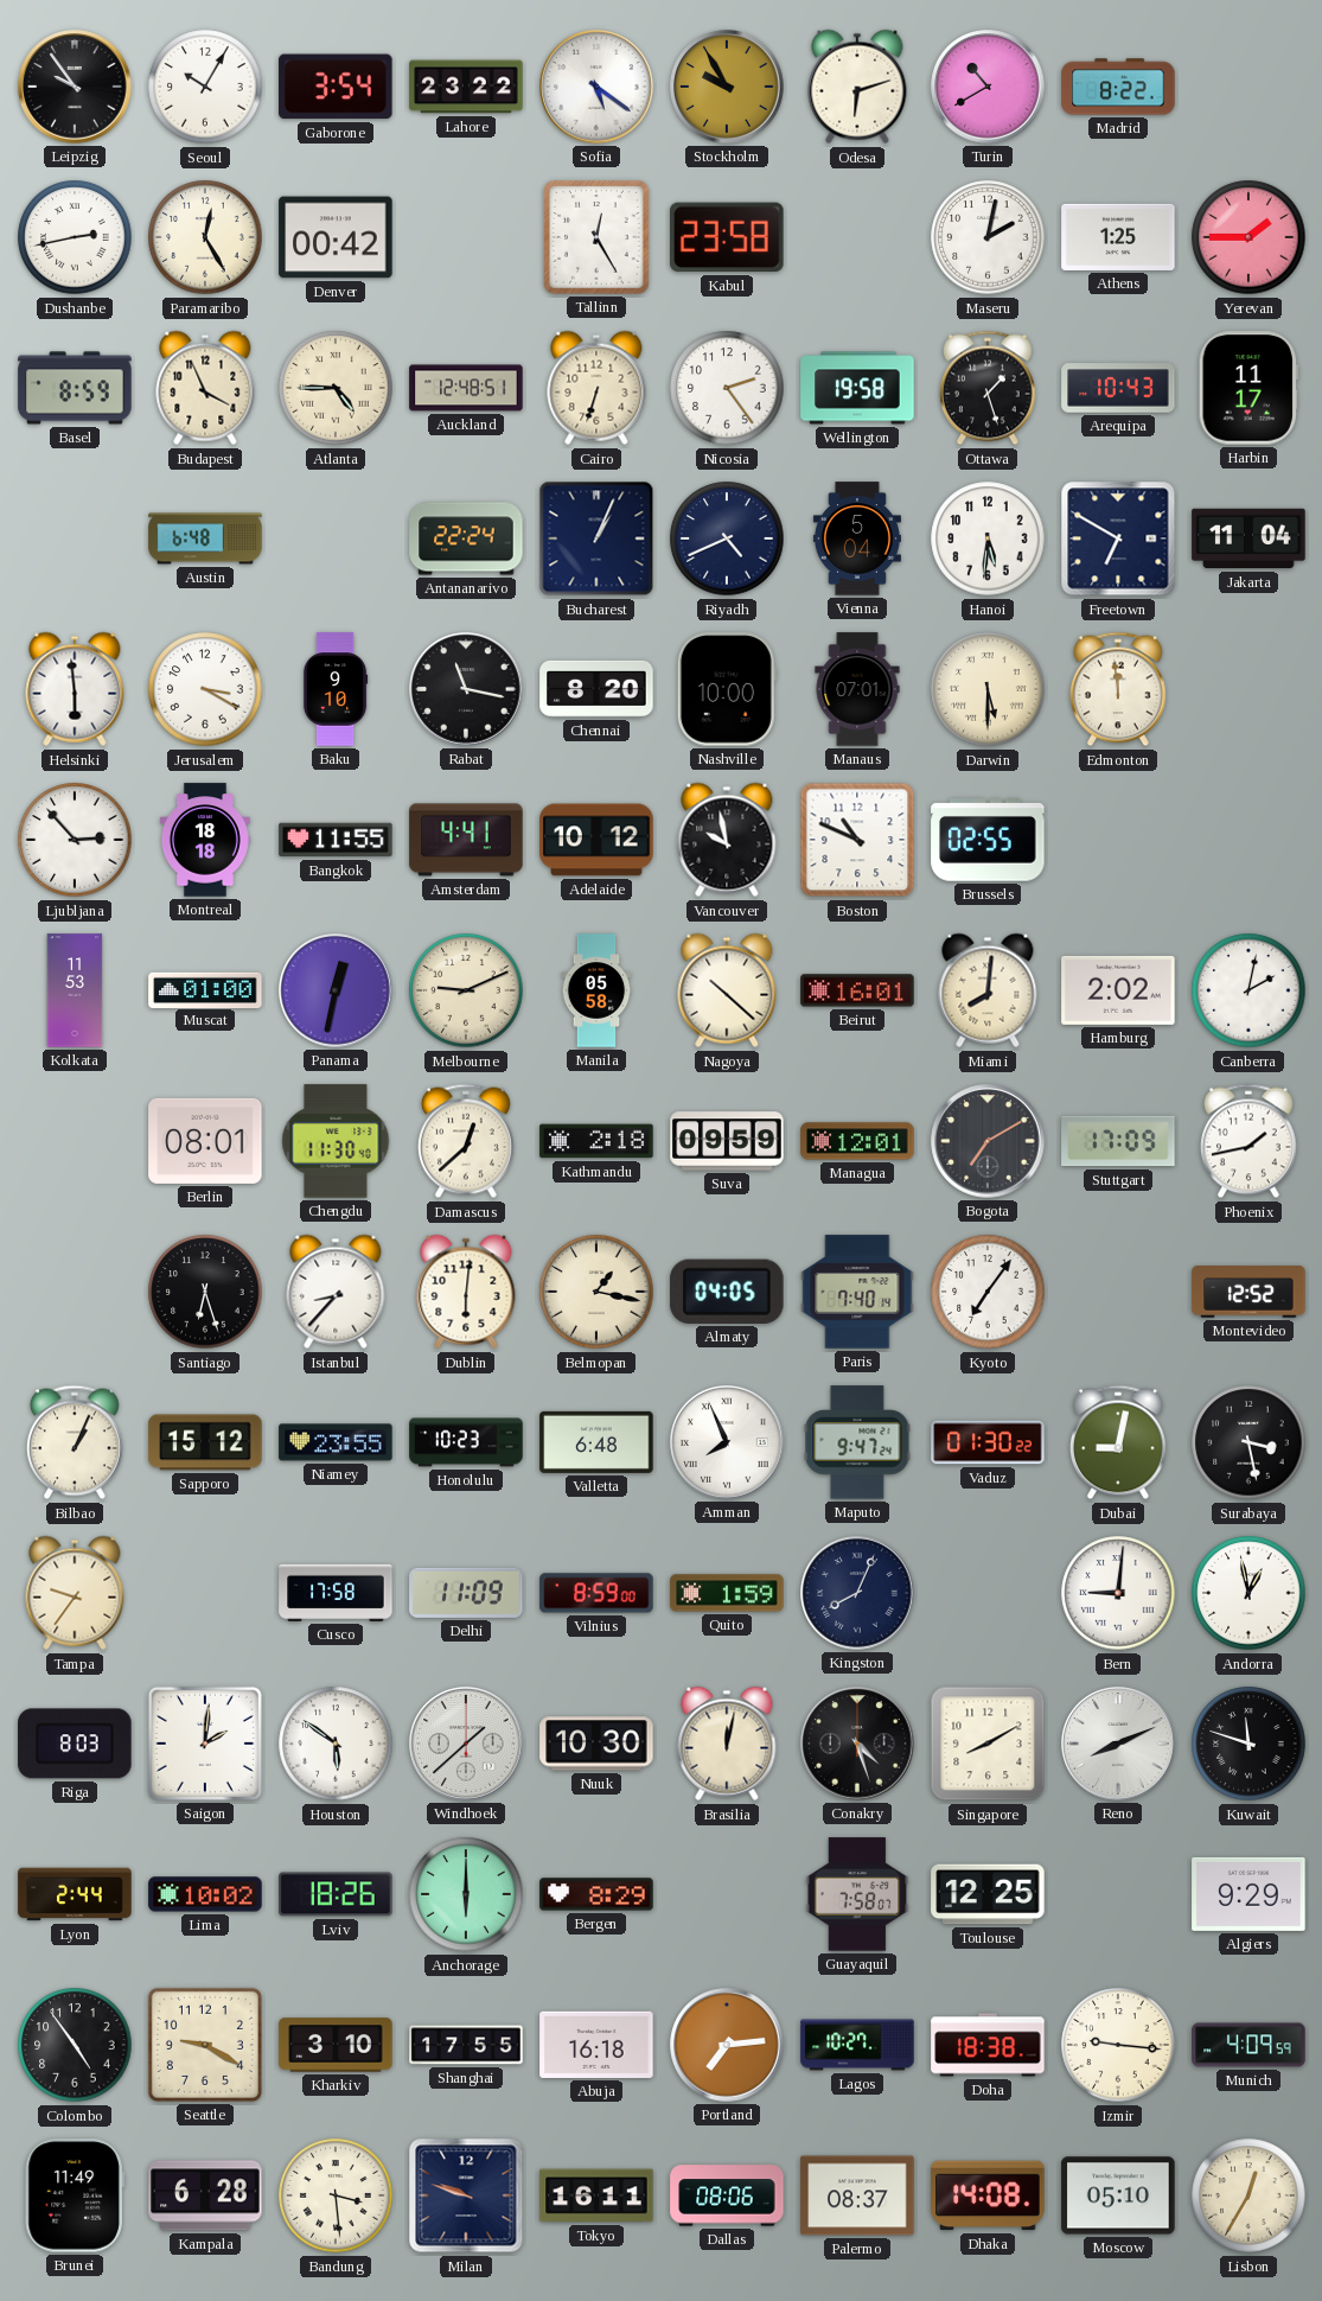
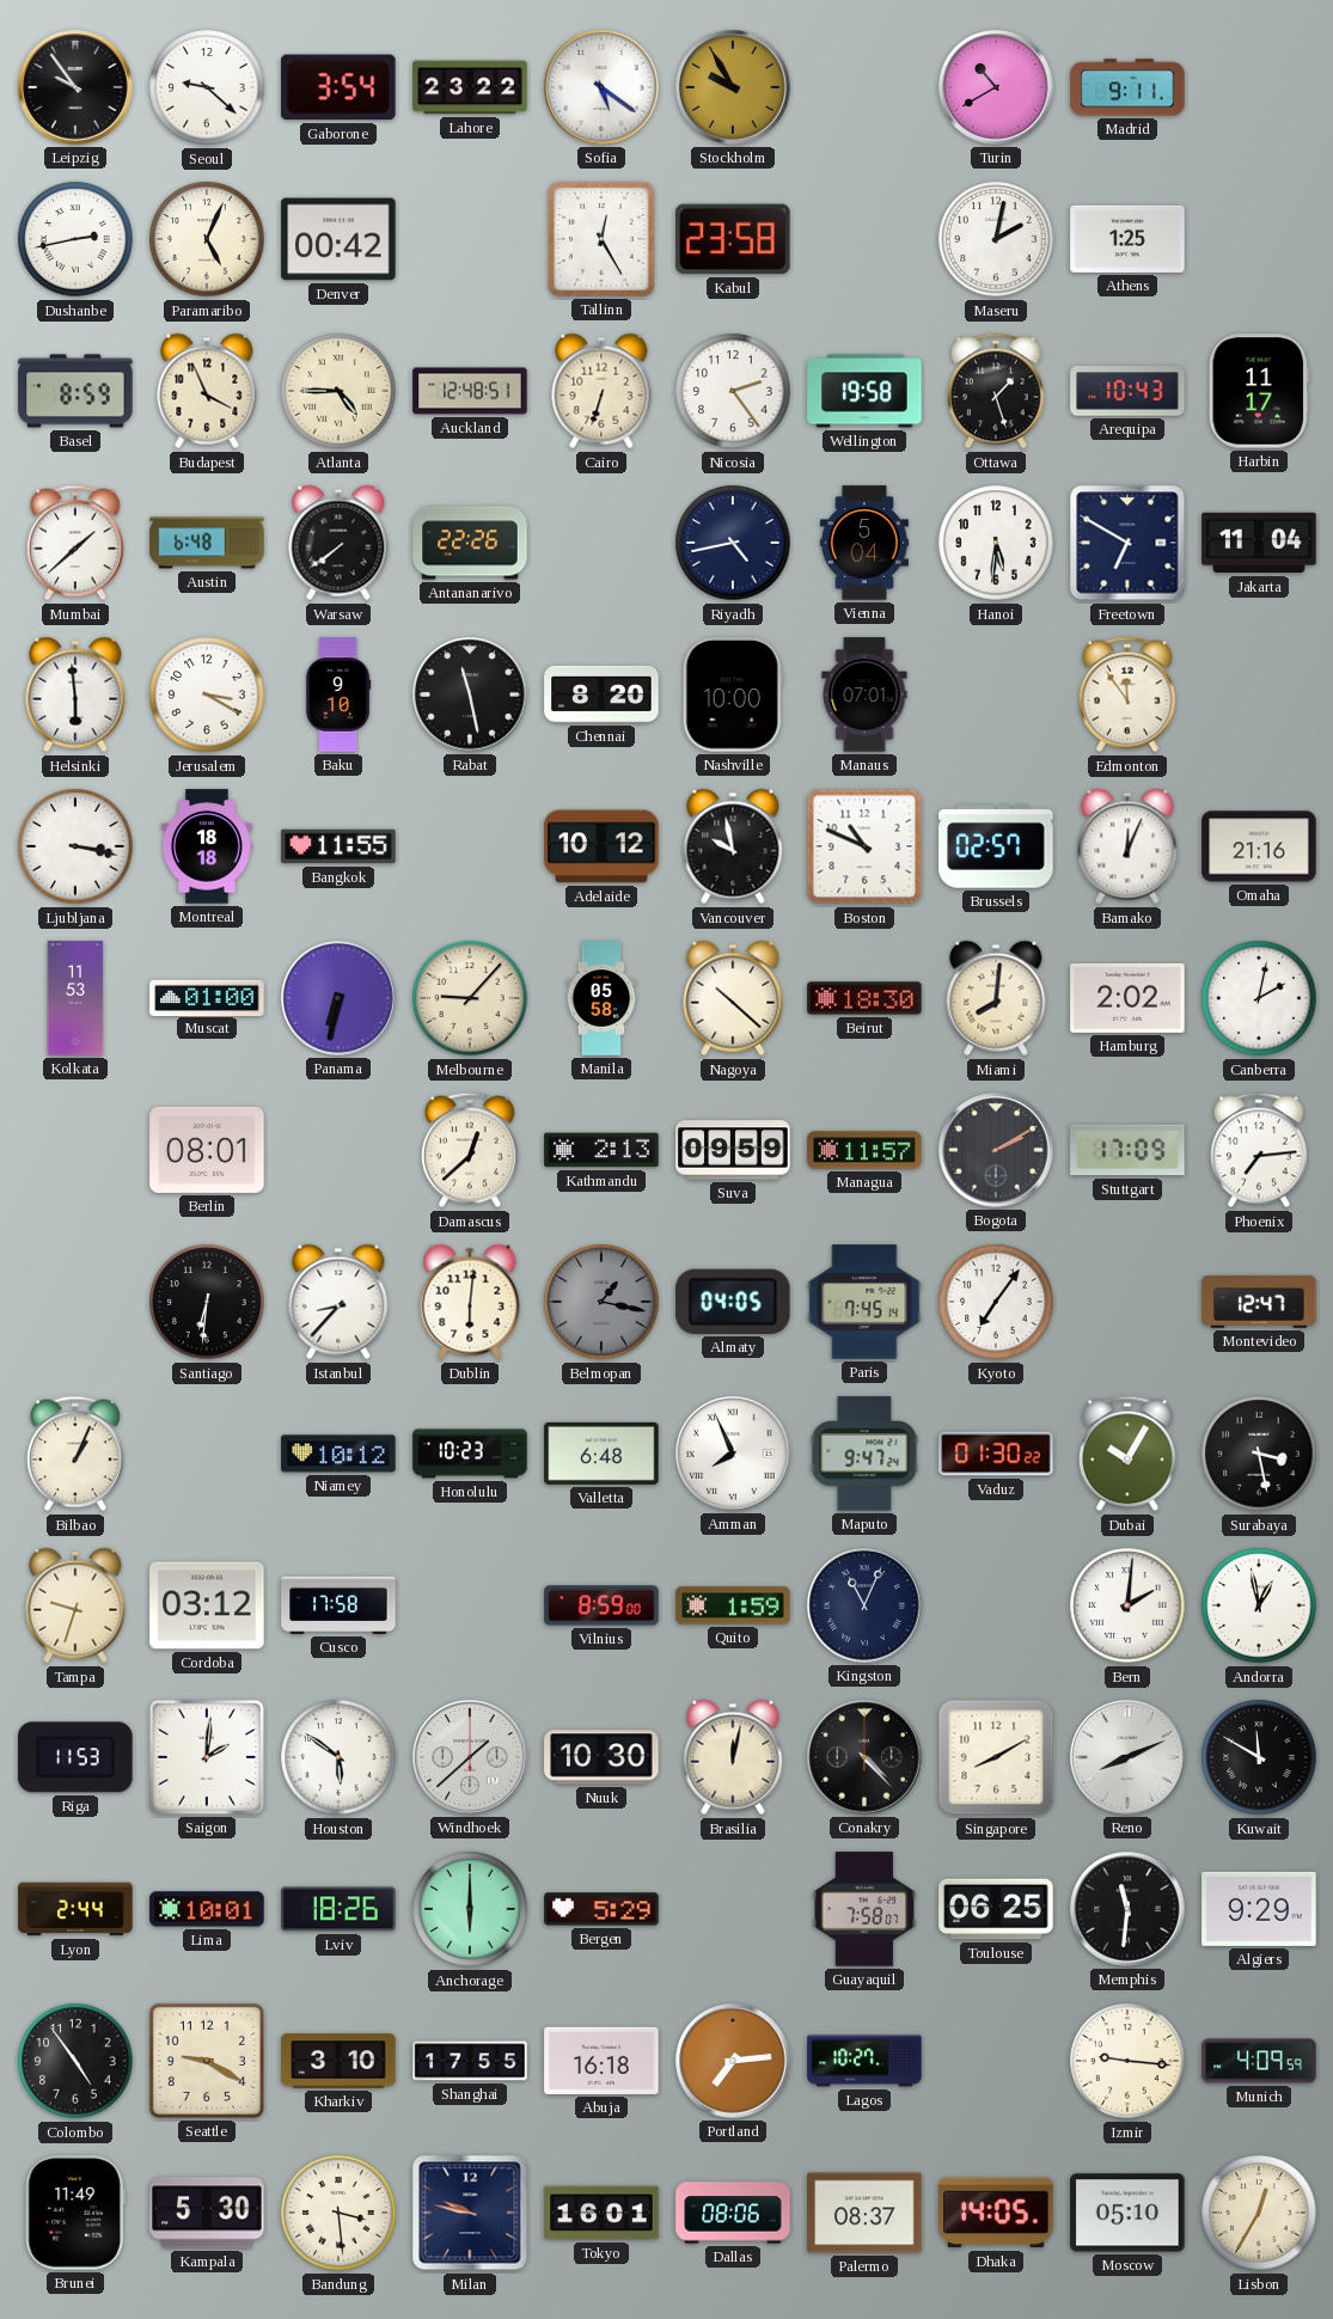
Seoul: 10:05 -> 9:22
Odesa: 6:12 -> none
Madrid: 8:22 -> 9:11
Paramaribo: 12:25 -> 5:04
Yerevan: 1:45 -> none
Mumbai: none -> 1:38
Warsaw: none -> 7:39
Antananarivo: 22:24 -> 22:26
Bucharest: 1:04 -> none
Riyadh: 4:41 -> 4:43
Rabat: 11:17 -> 11:28
Darwin: 5:30 -> none
Edmonton: 11:59 -> 11:54
Ljubljana: 2:53 -> 3:17
Amsterdam: 4:41 -> none
Brussels: 02:55 -> 02:57
Bamako: none -> 12:04
Omaha: none -> 21:16
Panama: 12:32 -> 6:32
Melbourne: 9:11 -> 9:07
Beirut: 16:01 -> 18:30
Chengdu: 11:30 -> none
Kathmandu: 2:18 -> 2:13
Managua: 12:01 -> 11:57
Bogota: 7:10 -> 2:10
Phoenix: 1:43 -> 7:14
Santiago: 6:27 -> 6:31
Belmopan dial: cream -> grey
Paris: 7:40 -> 7:45
Montevideo: 12:52 -> 12:47
Sapporo: 15:12 -> none
Niamey: 23:55 -> 10:12
Dubai: 9:02 -> 10:05
Tampa: 9:36 -> 9:33
Cordoba: none -> 03:12
Delhi: 11:09 -> none
Kingston: 8:04 -> 11:04
Bern: 9:01 -> 2:01
Riga: 8:03 -> 11:53
Conakry: 4:27 -> 4:23
Kuwait: 11:48 -> 11:50
Lima: 10:02 -> 10:01
Bergen: 8:29 -> 5:29
Toulouse: 12:25 -> 06:25
Memphis: none -> 11:31
Doha: 18:38 -> none
Kampala: 6:28 -> 5:30
Milan: 9:48 -> 9:47
Tokyo: 16:11 -> 16:01
Dhaka: 14:08 -> 14:05
